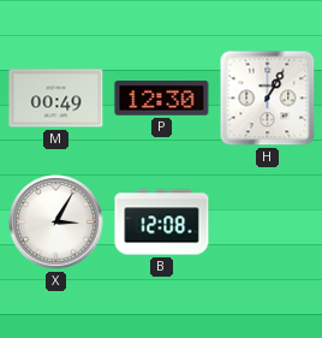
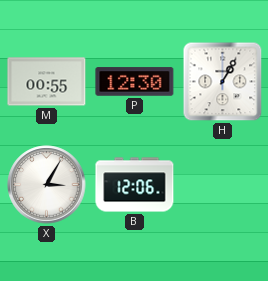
M: 00:49 -> 00:55
B: 12:08 -> 12:06
